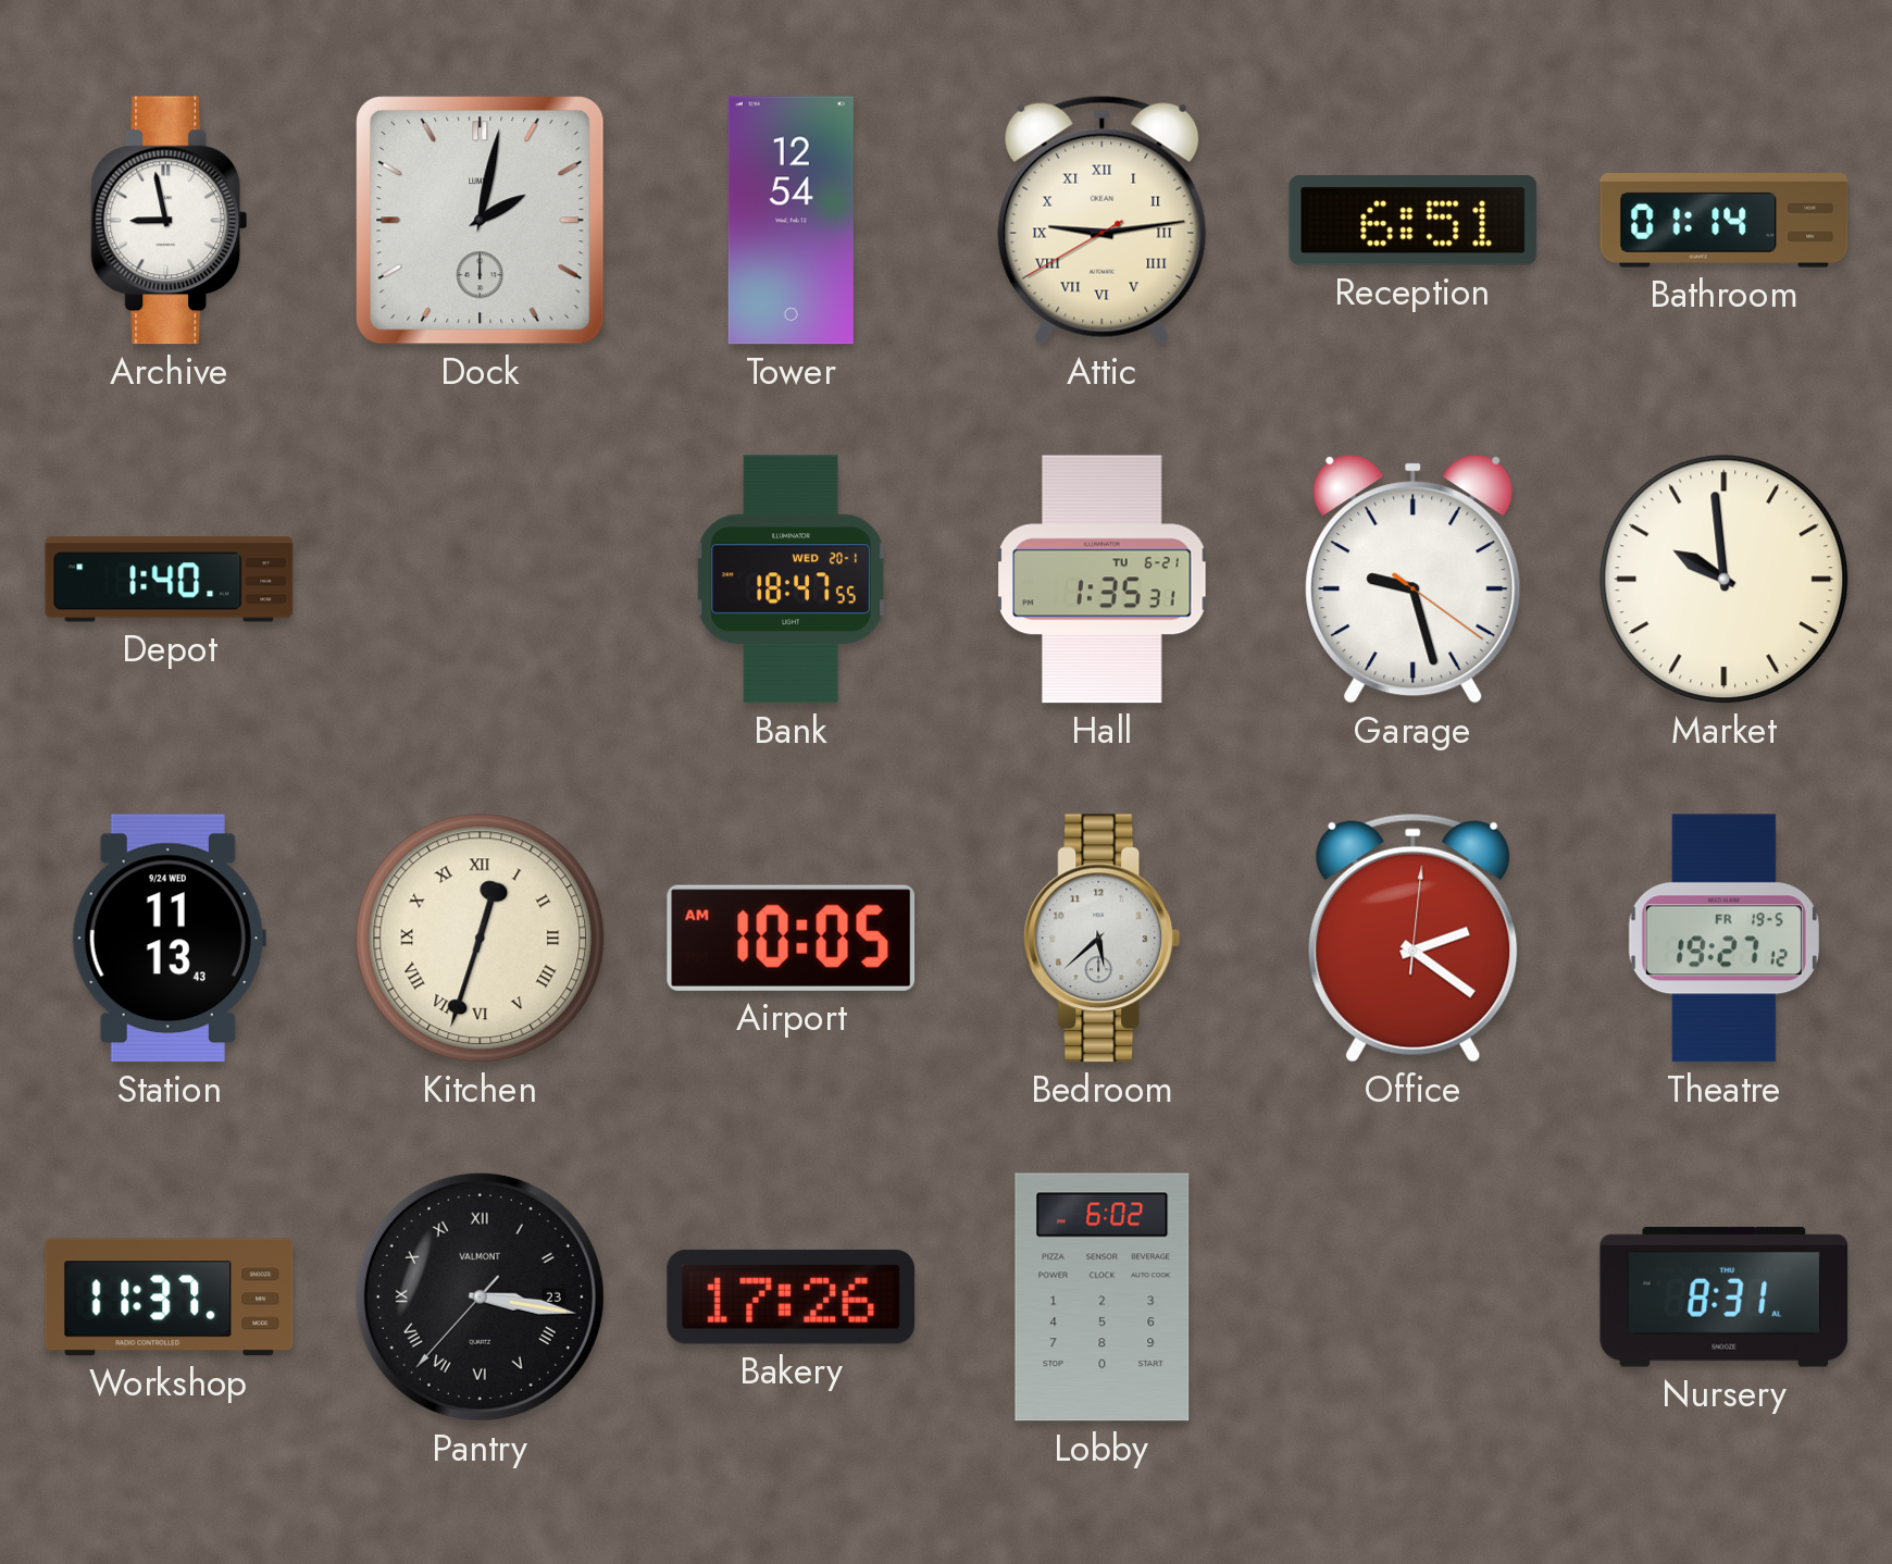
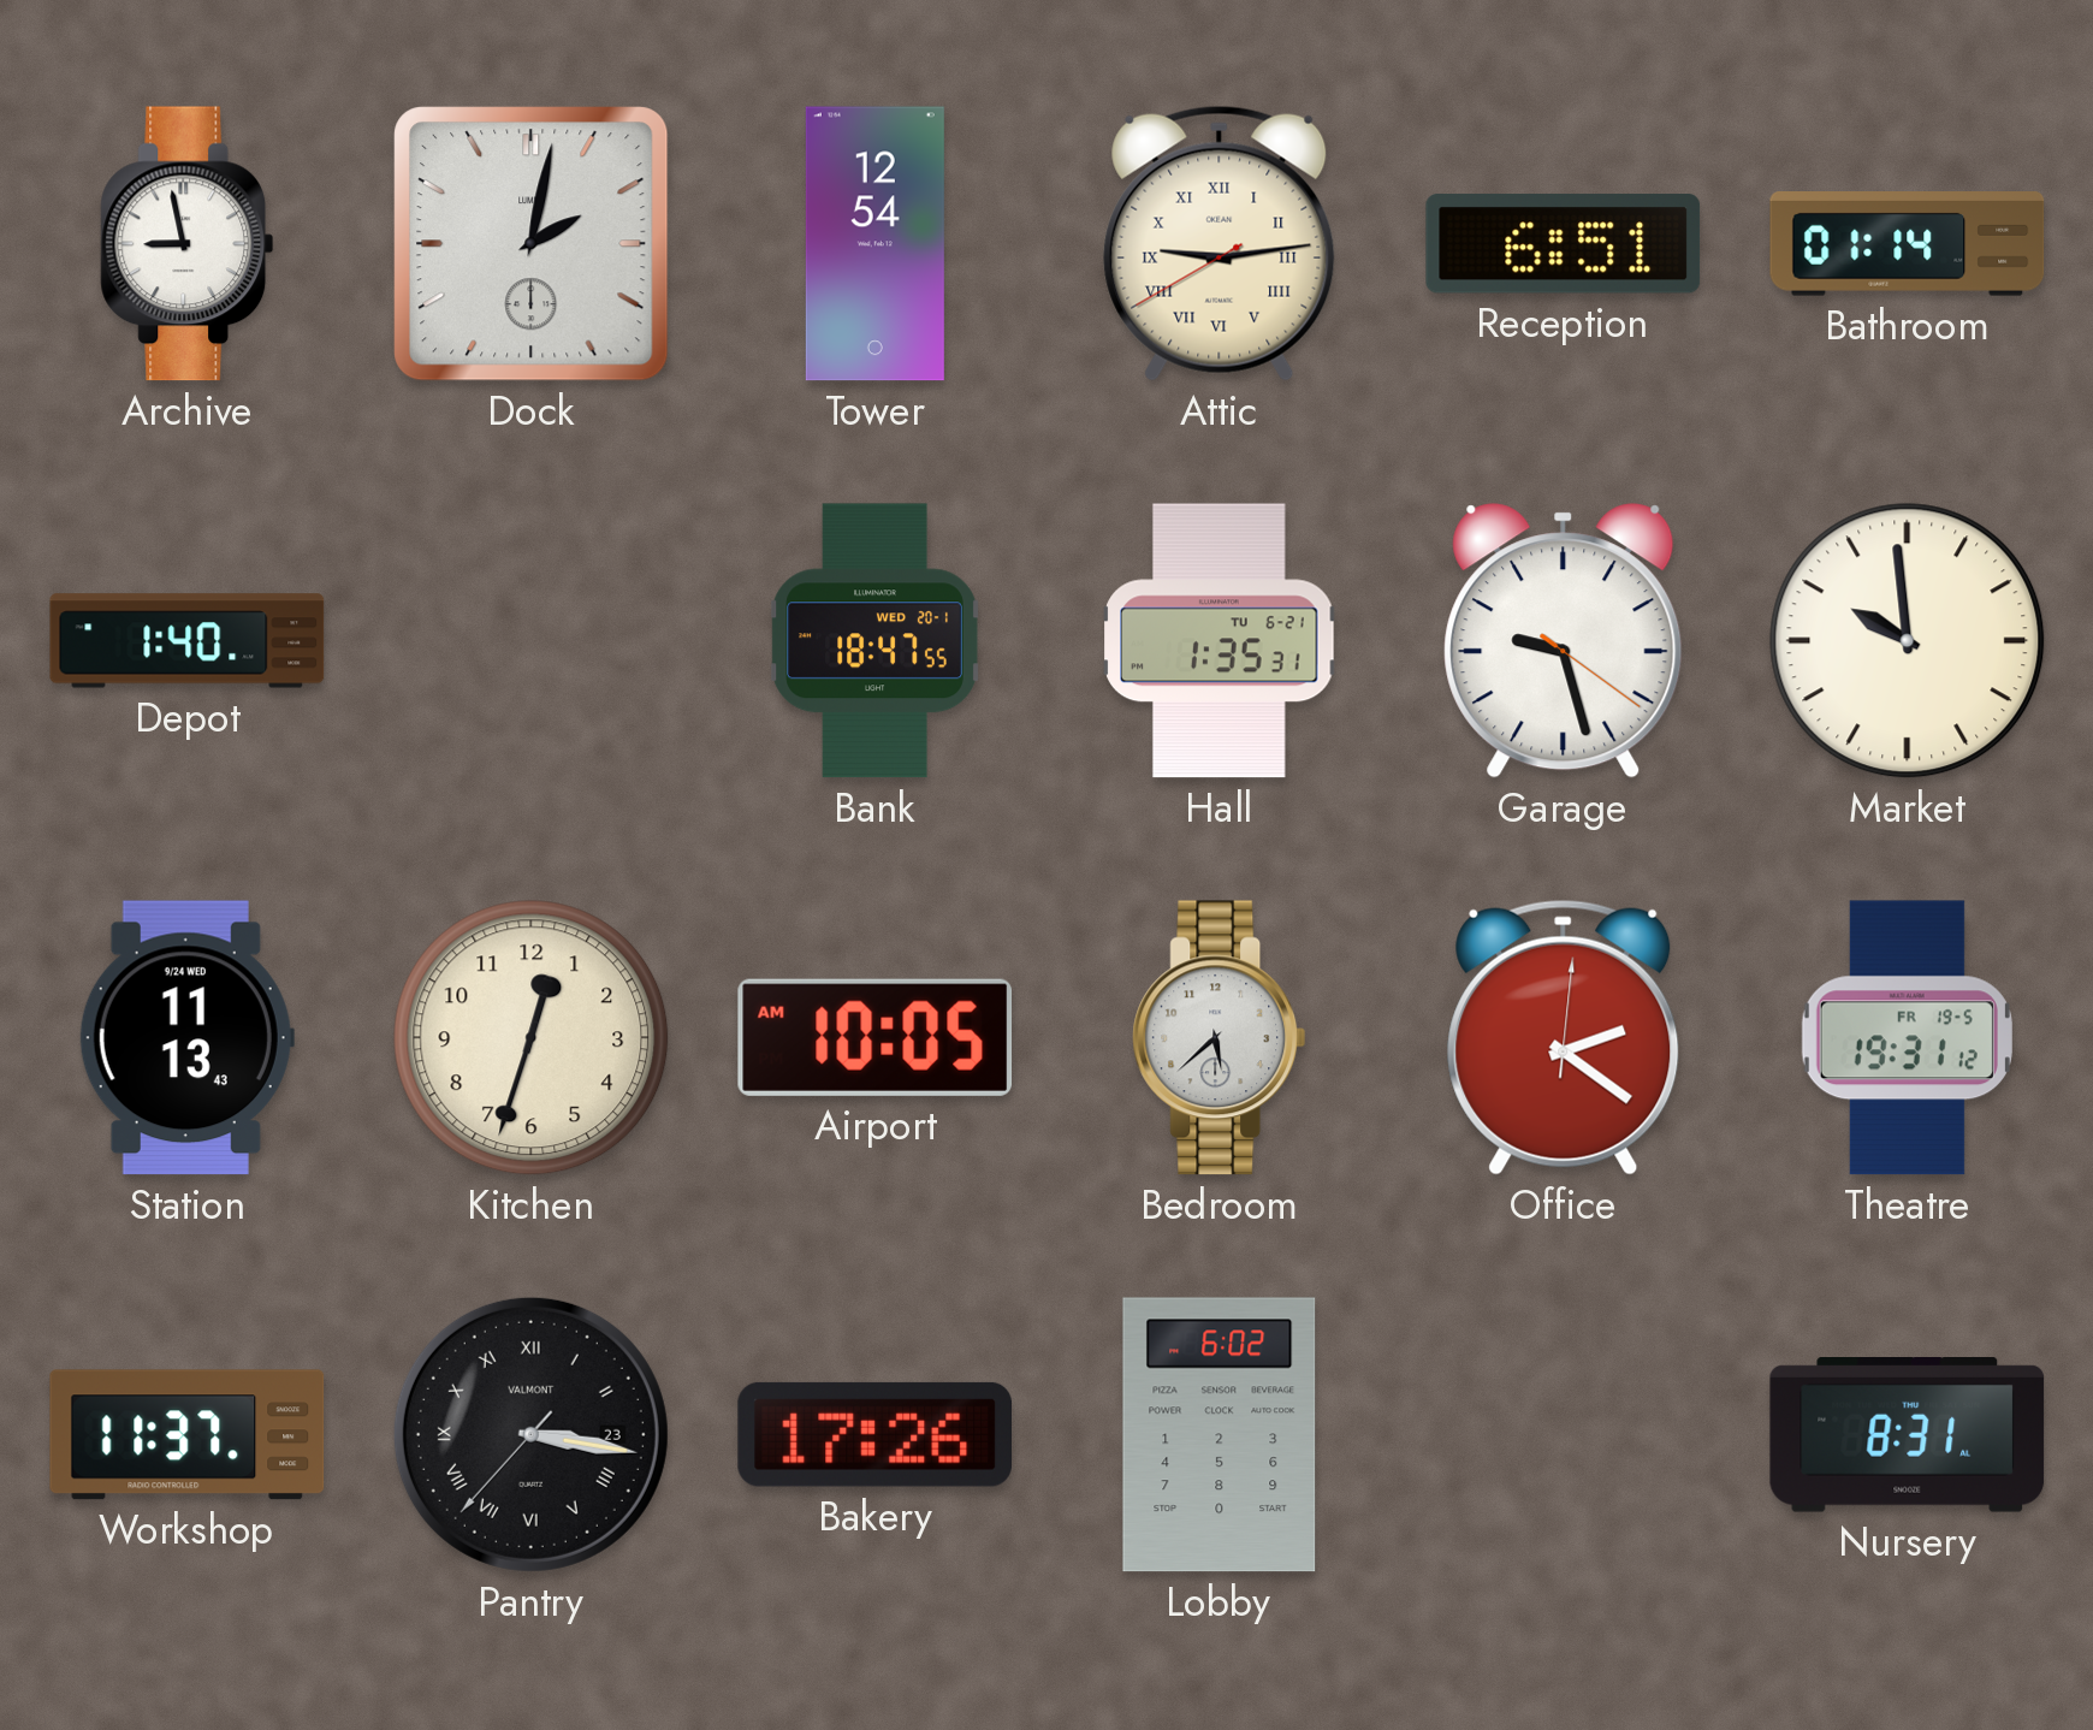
Kitchen numerals: Roman -> Arabic
Theatre: 19:27 -> 19:31
